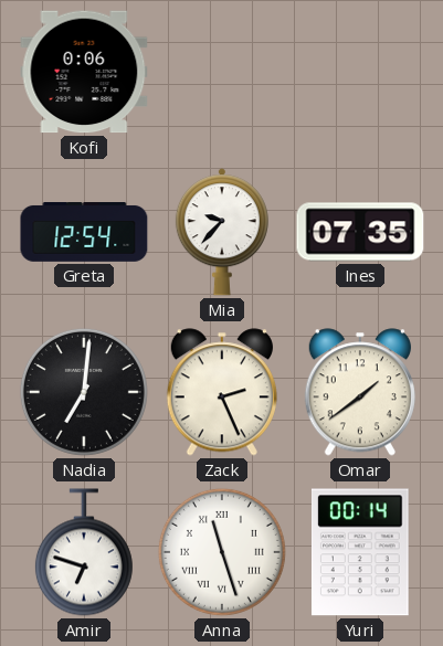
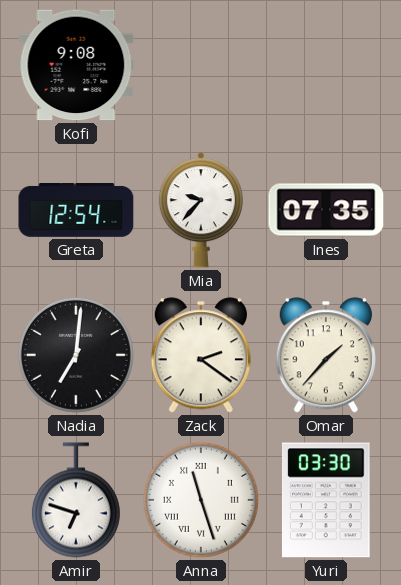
Kofi: 0:06 -> 9:08
Zack: 2:26 -> 2:21
Omar: 1:39 -> 1:37
Yuri: 00:14 -> 03:30
